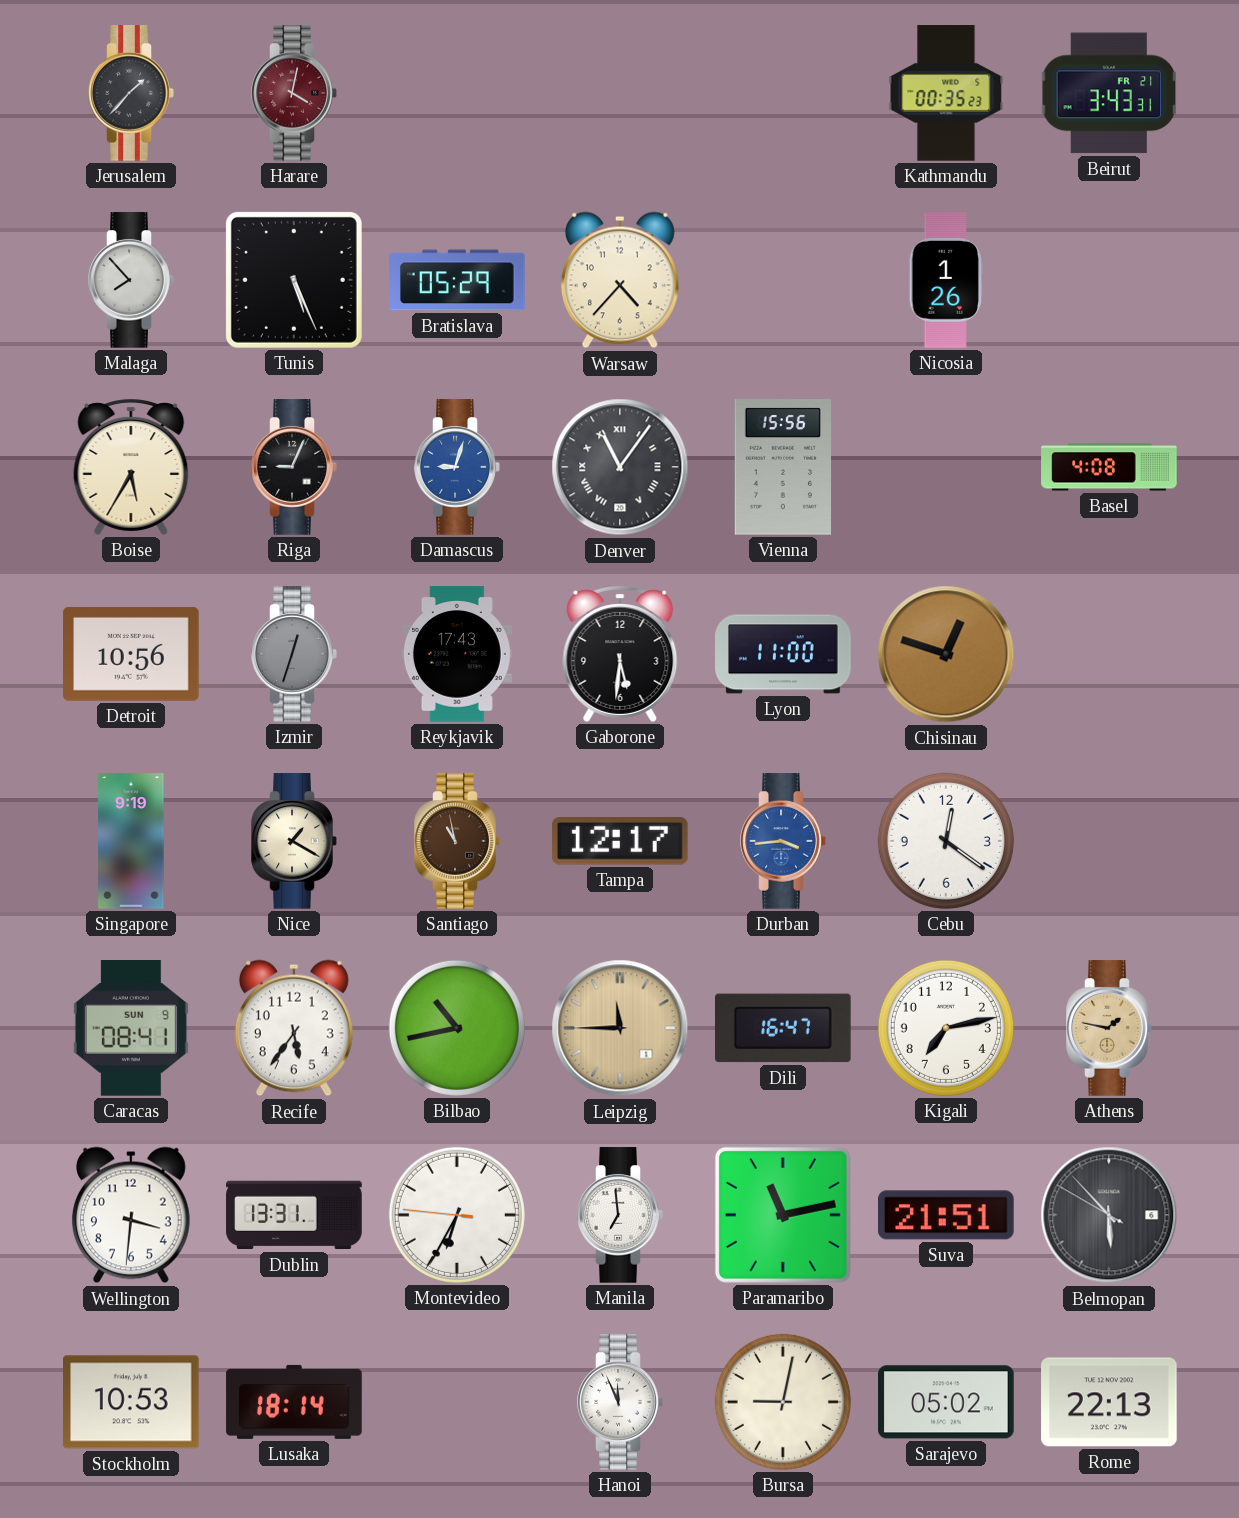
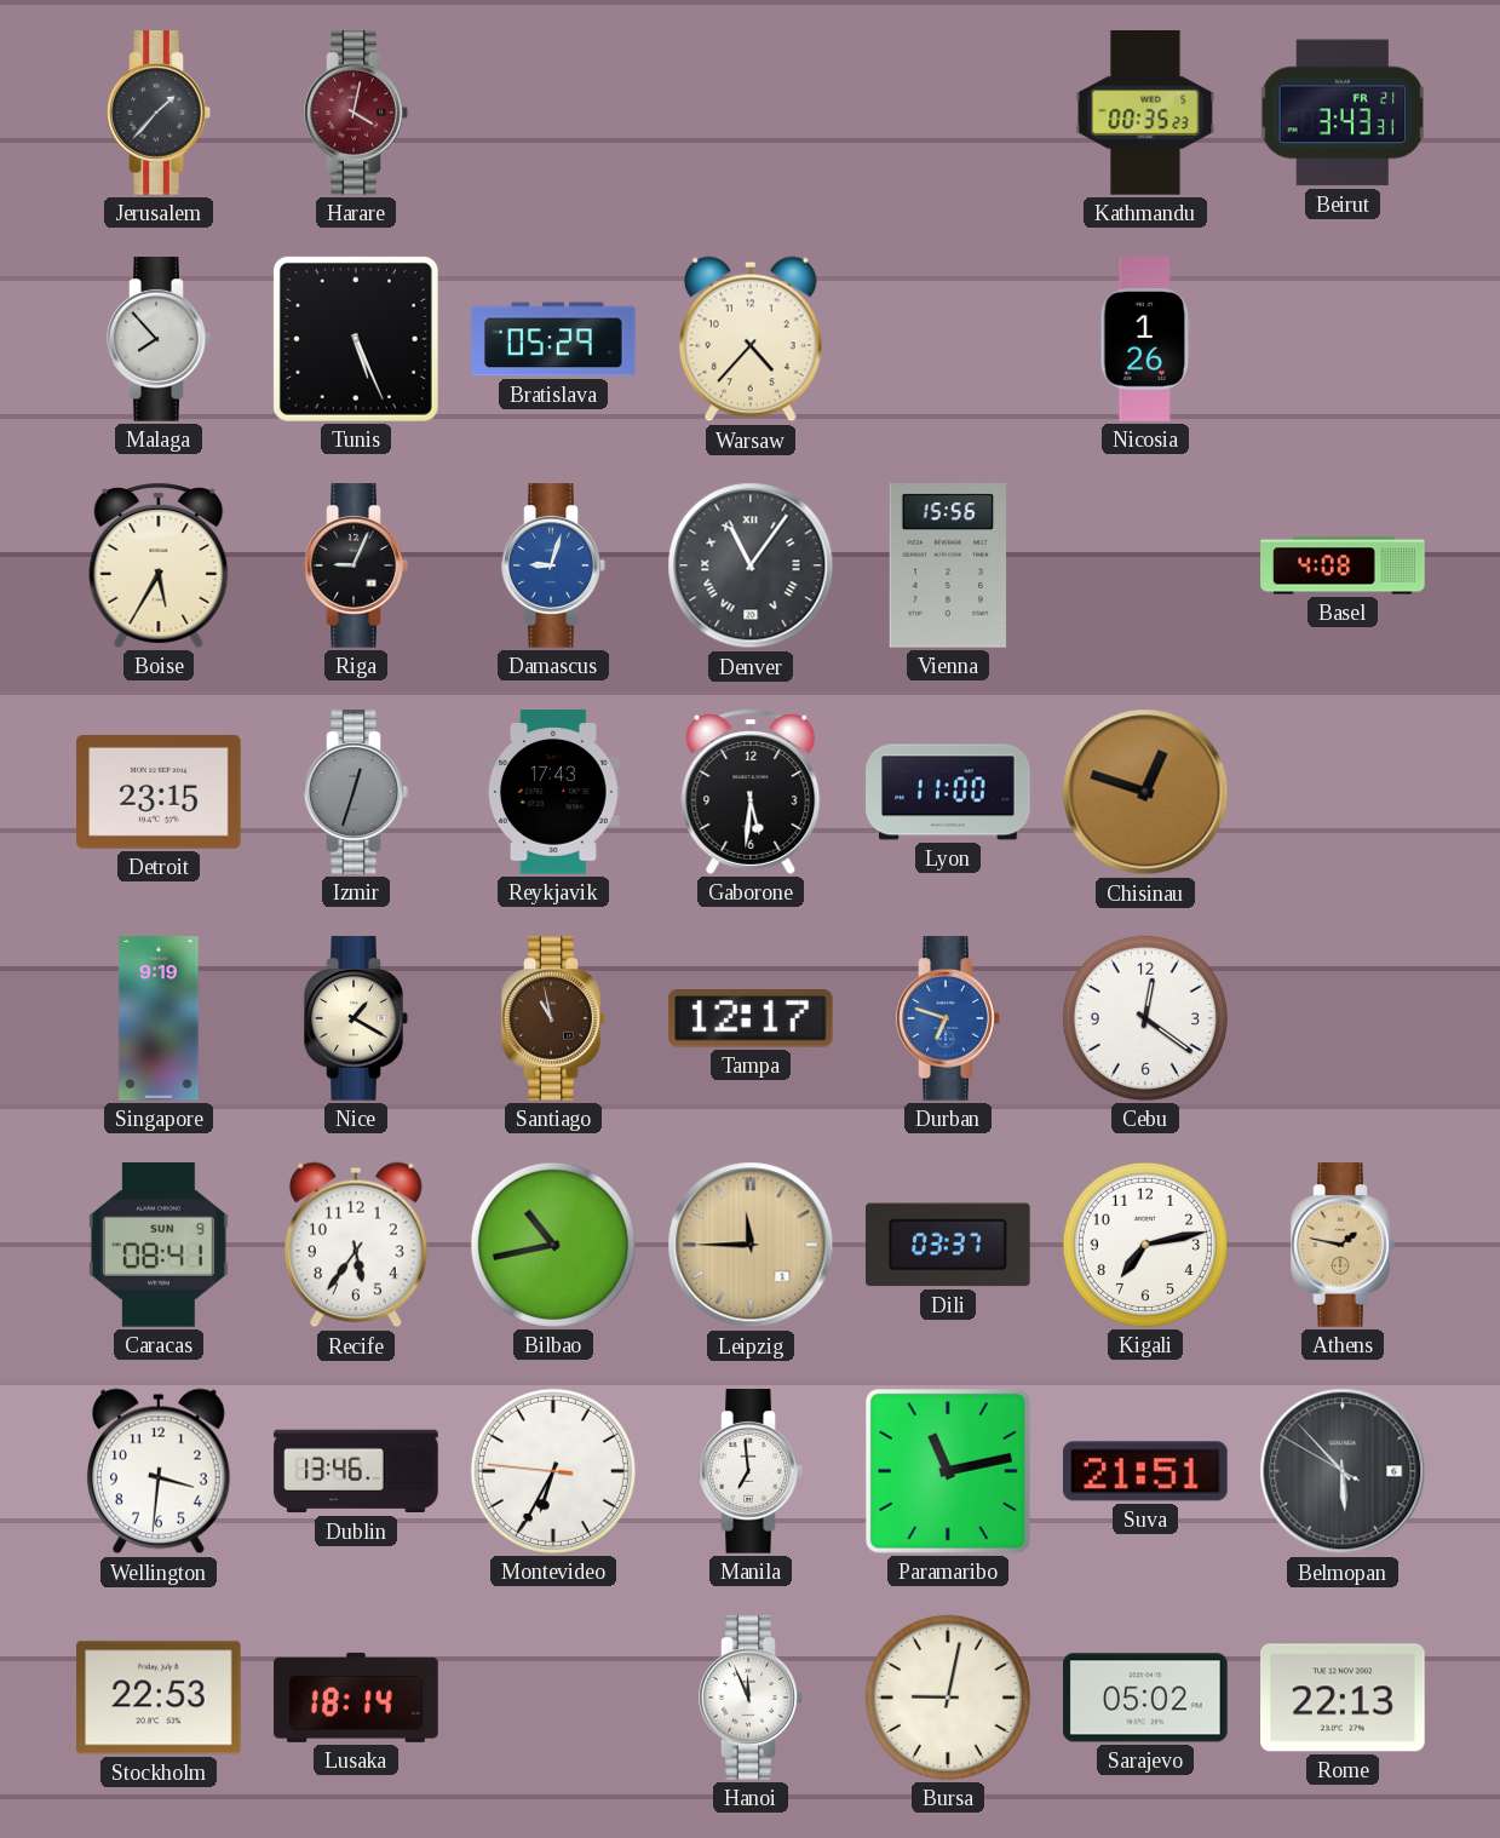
Detroit: 10:56 -> 23:15
Durban: 3:44 -> 6:48
Dili: 16:47 -> 03:37
Dublin: 13:31 -> 13:46
Stockholm: 10:53 -> 22:53
